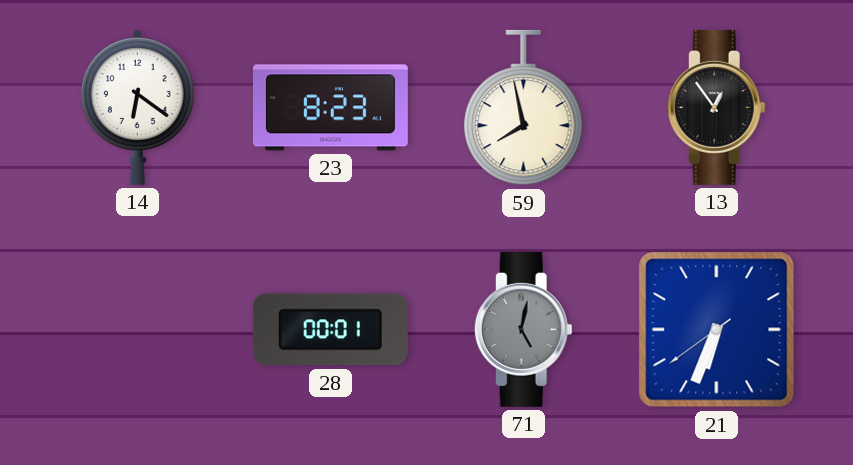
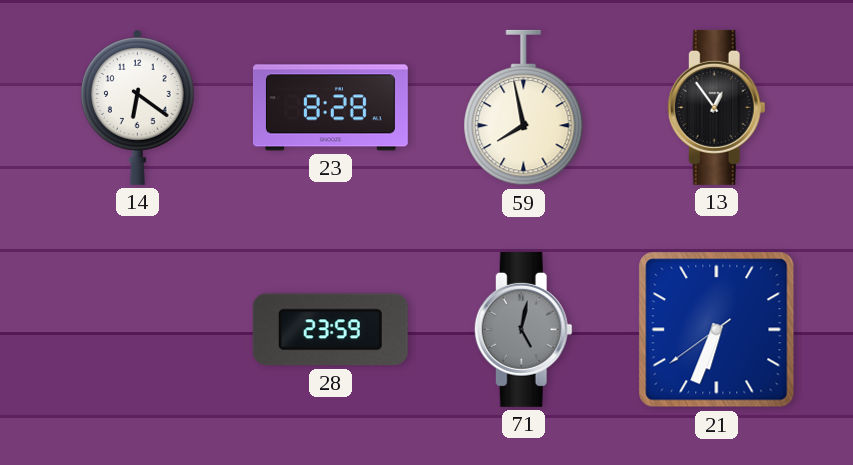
23: 8:23 -> 8:28
28: 00:01 -> 23:59
